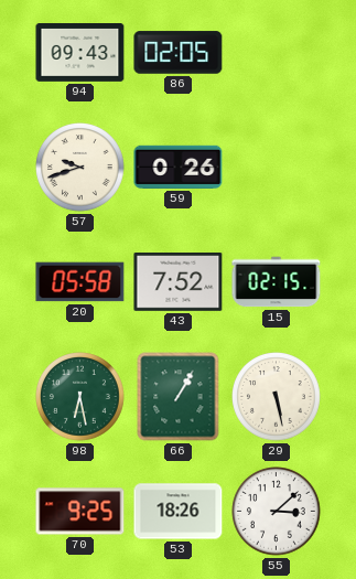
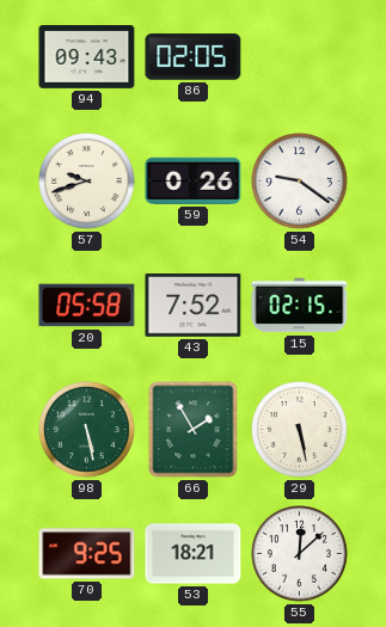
54: none -> 9:21
98: 6:28 -> 5:28
66: 1:05 -> 1:55
53: 18:26 -> 18:21
55: 3:08 -> 12:08
